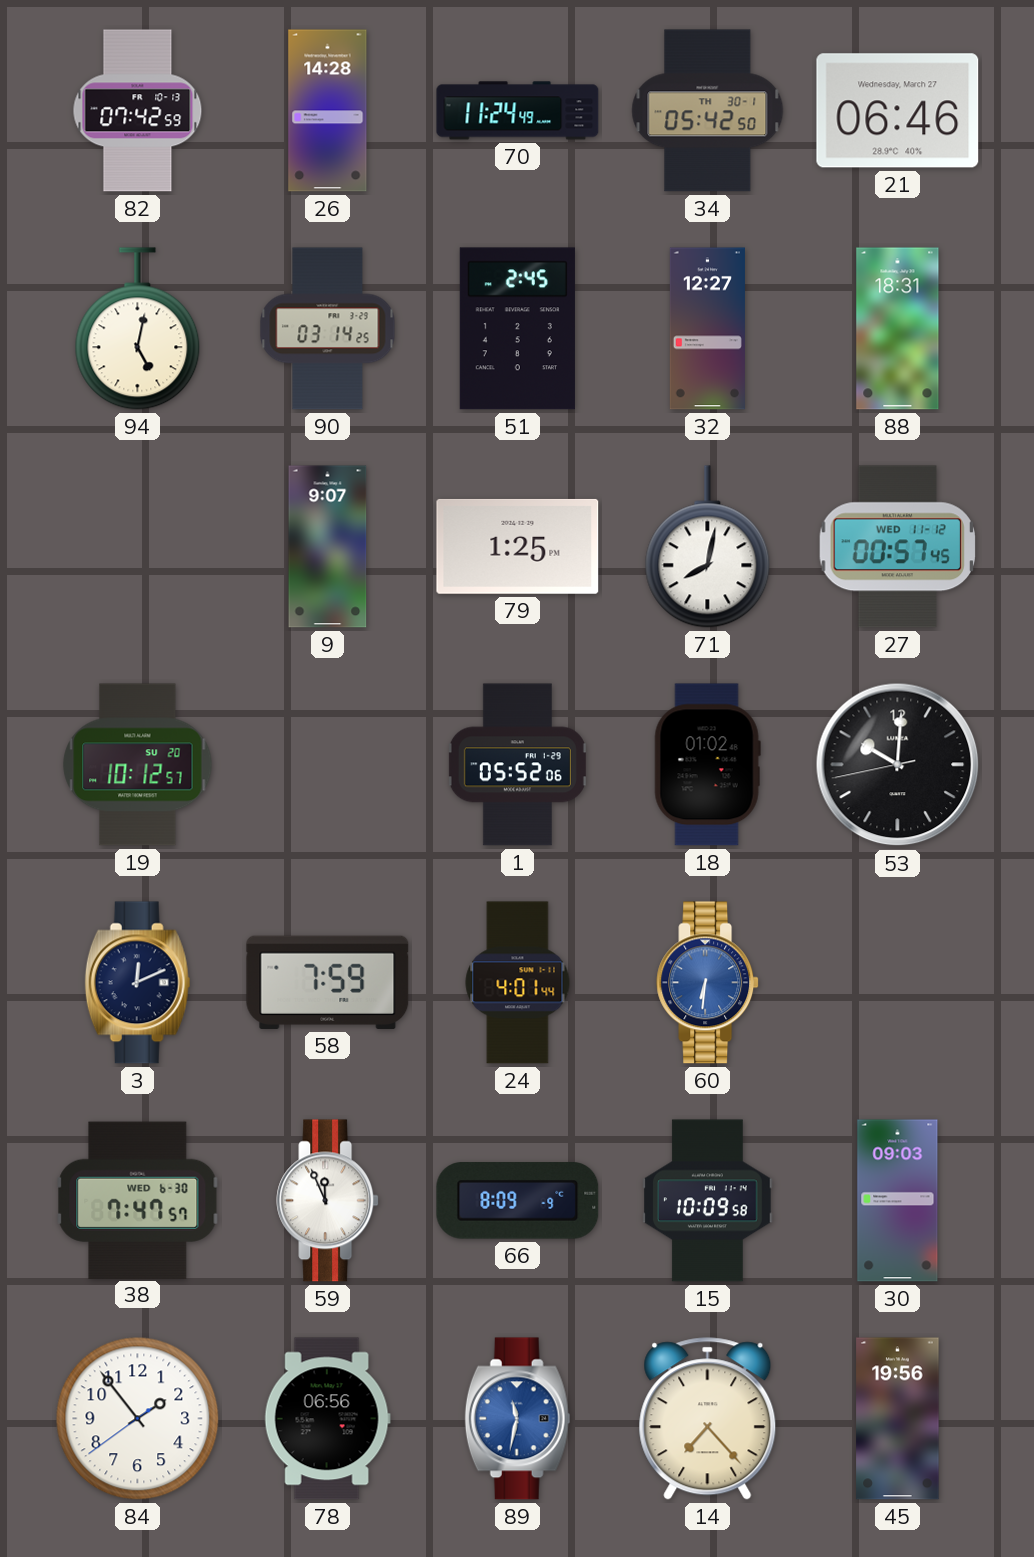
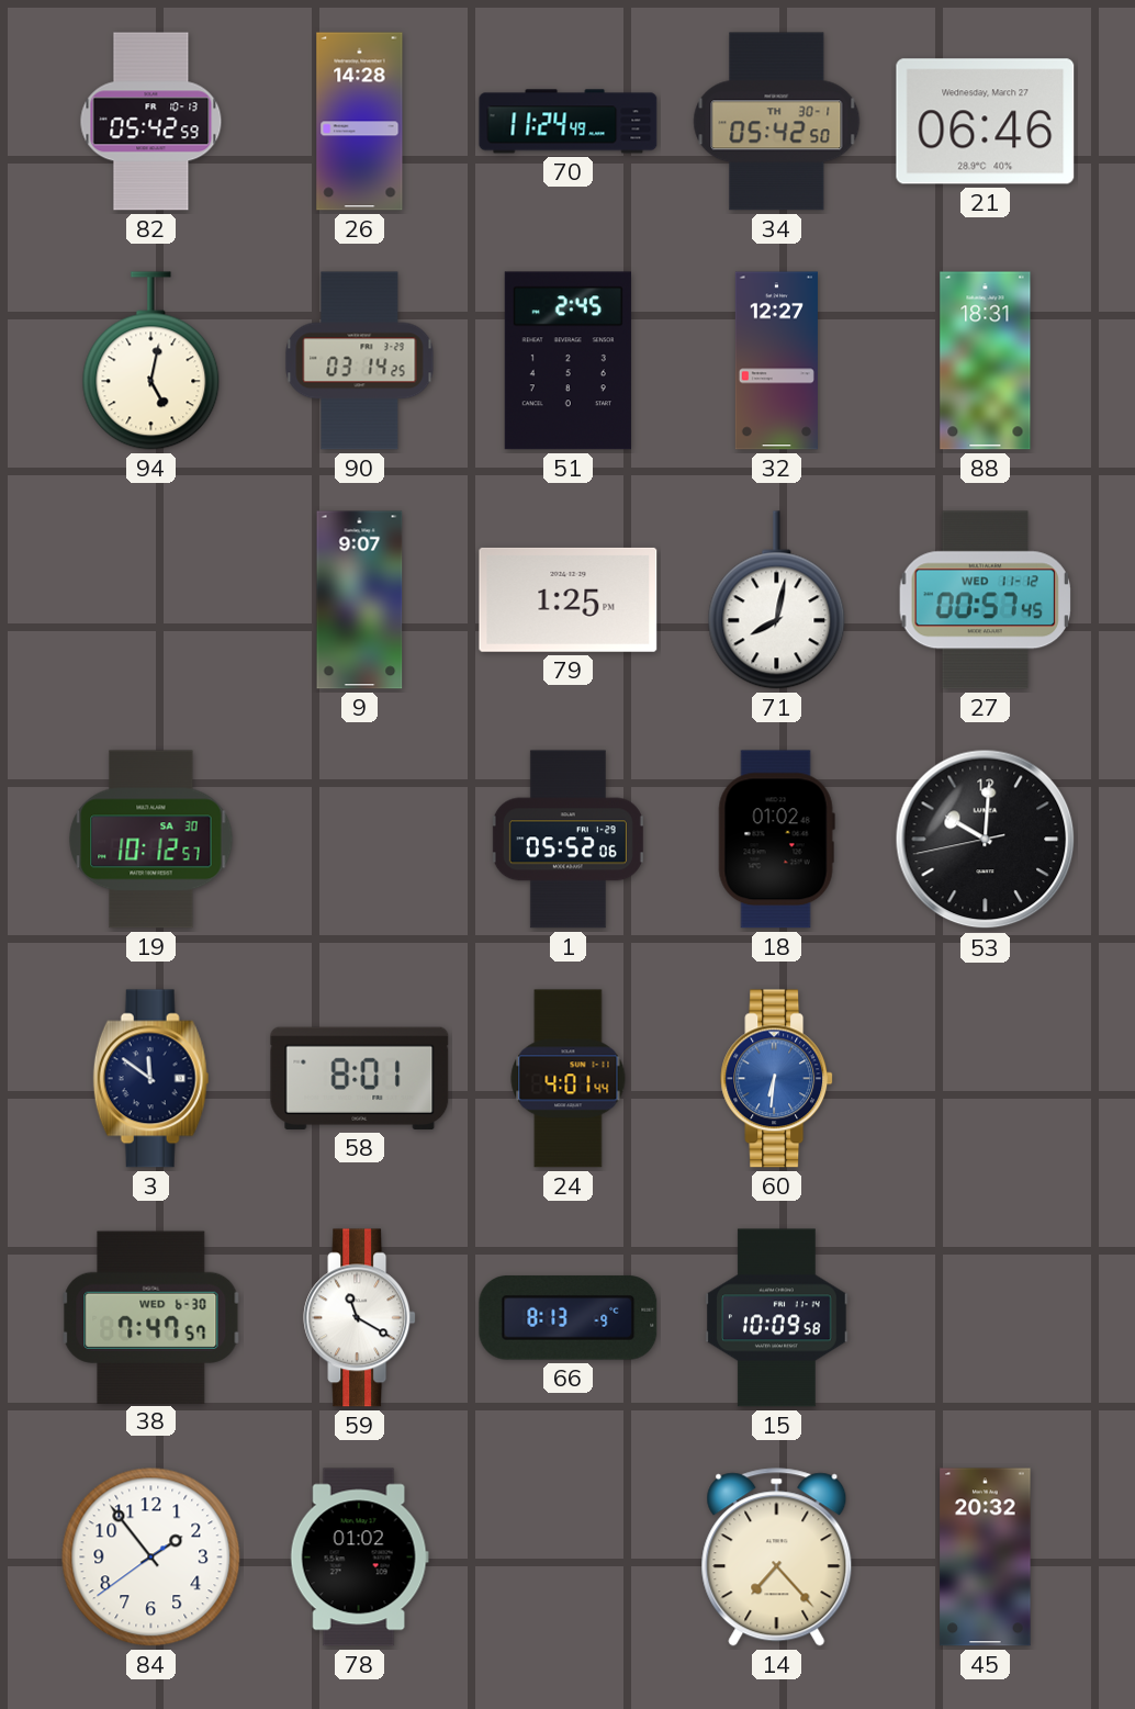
82: 07:42 -> 05:42
19 date: SU 20 -> SA 30
3: 12:11 -> 11:51
58: 7:59 -> 8:01
59: 11:56 -> 11:20
66: 8:09 -> 8:13
30: 09:03 -> none
78: 06:56 -> 01:02
89: 11:32 -> none
45: 19:56 -> 20:32
